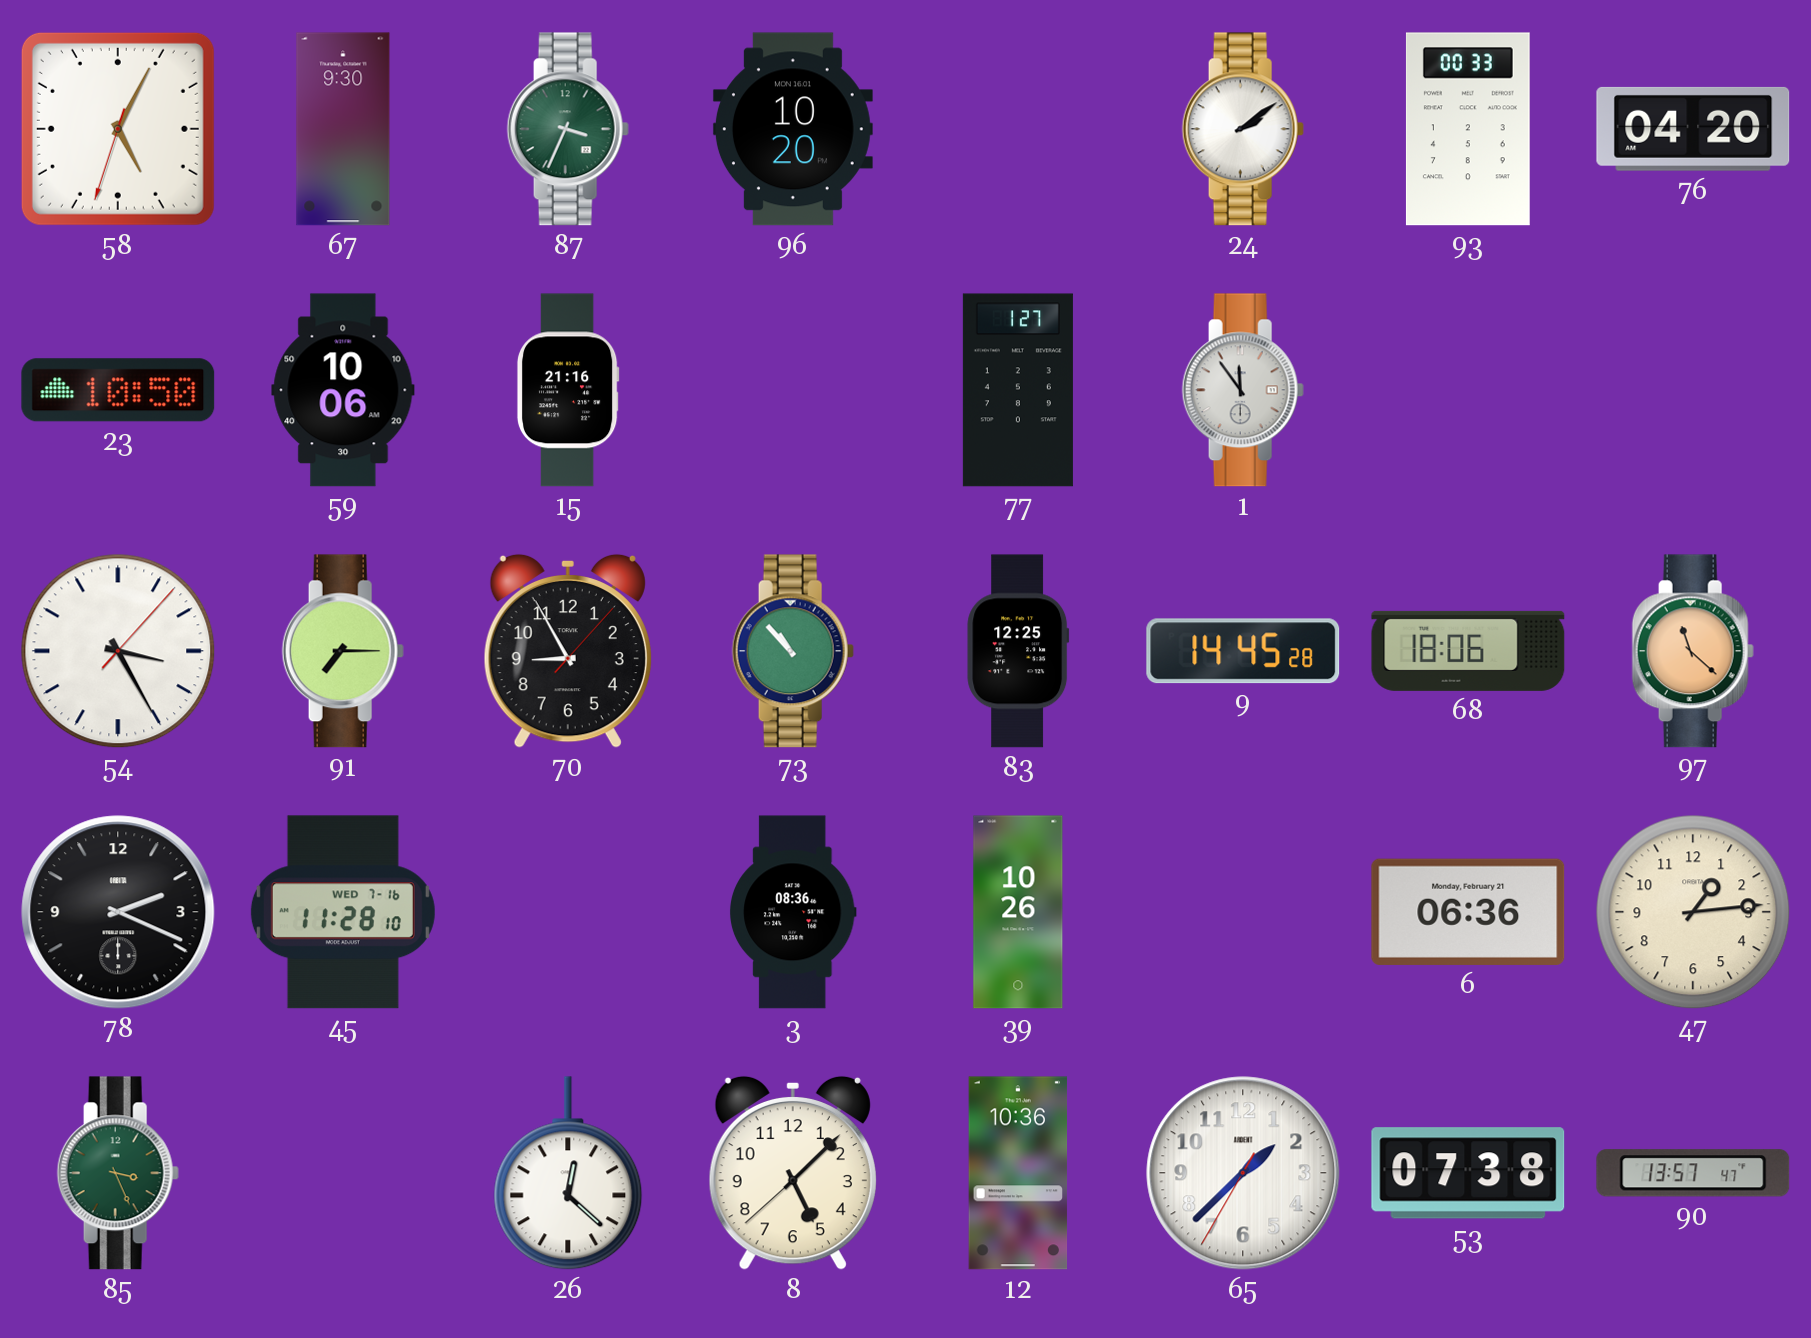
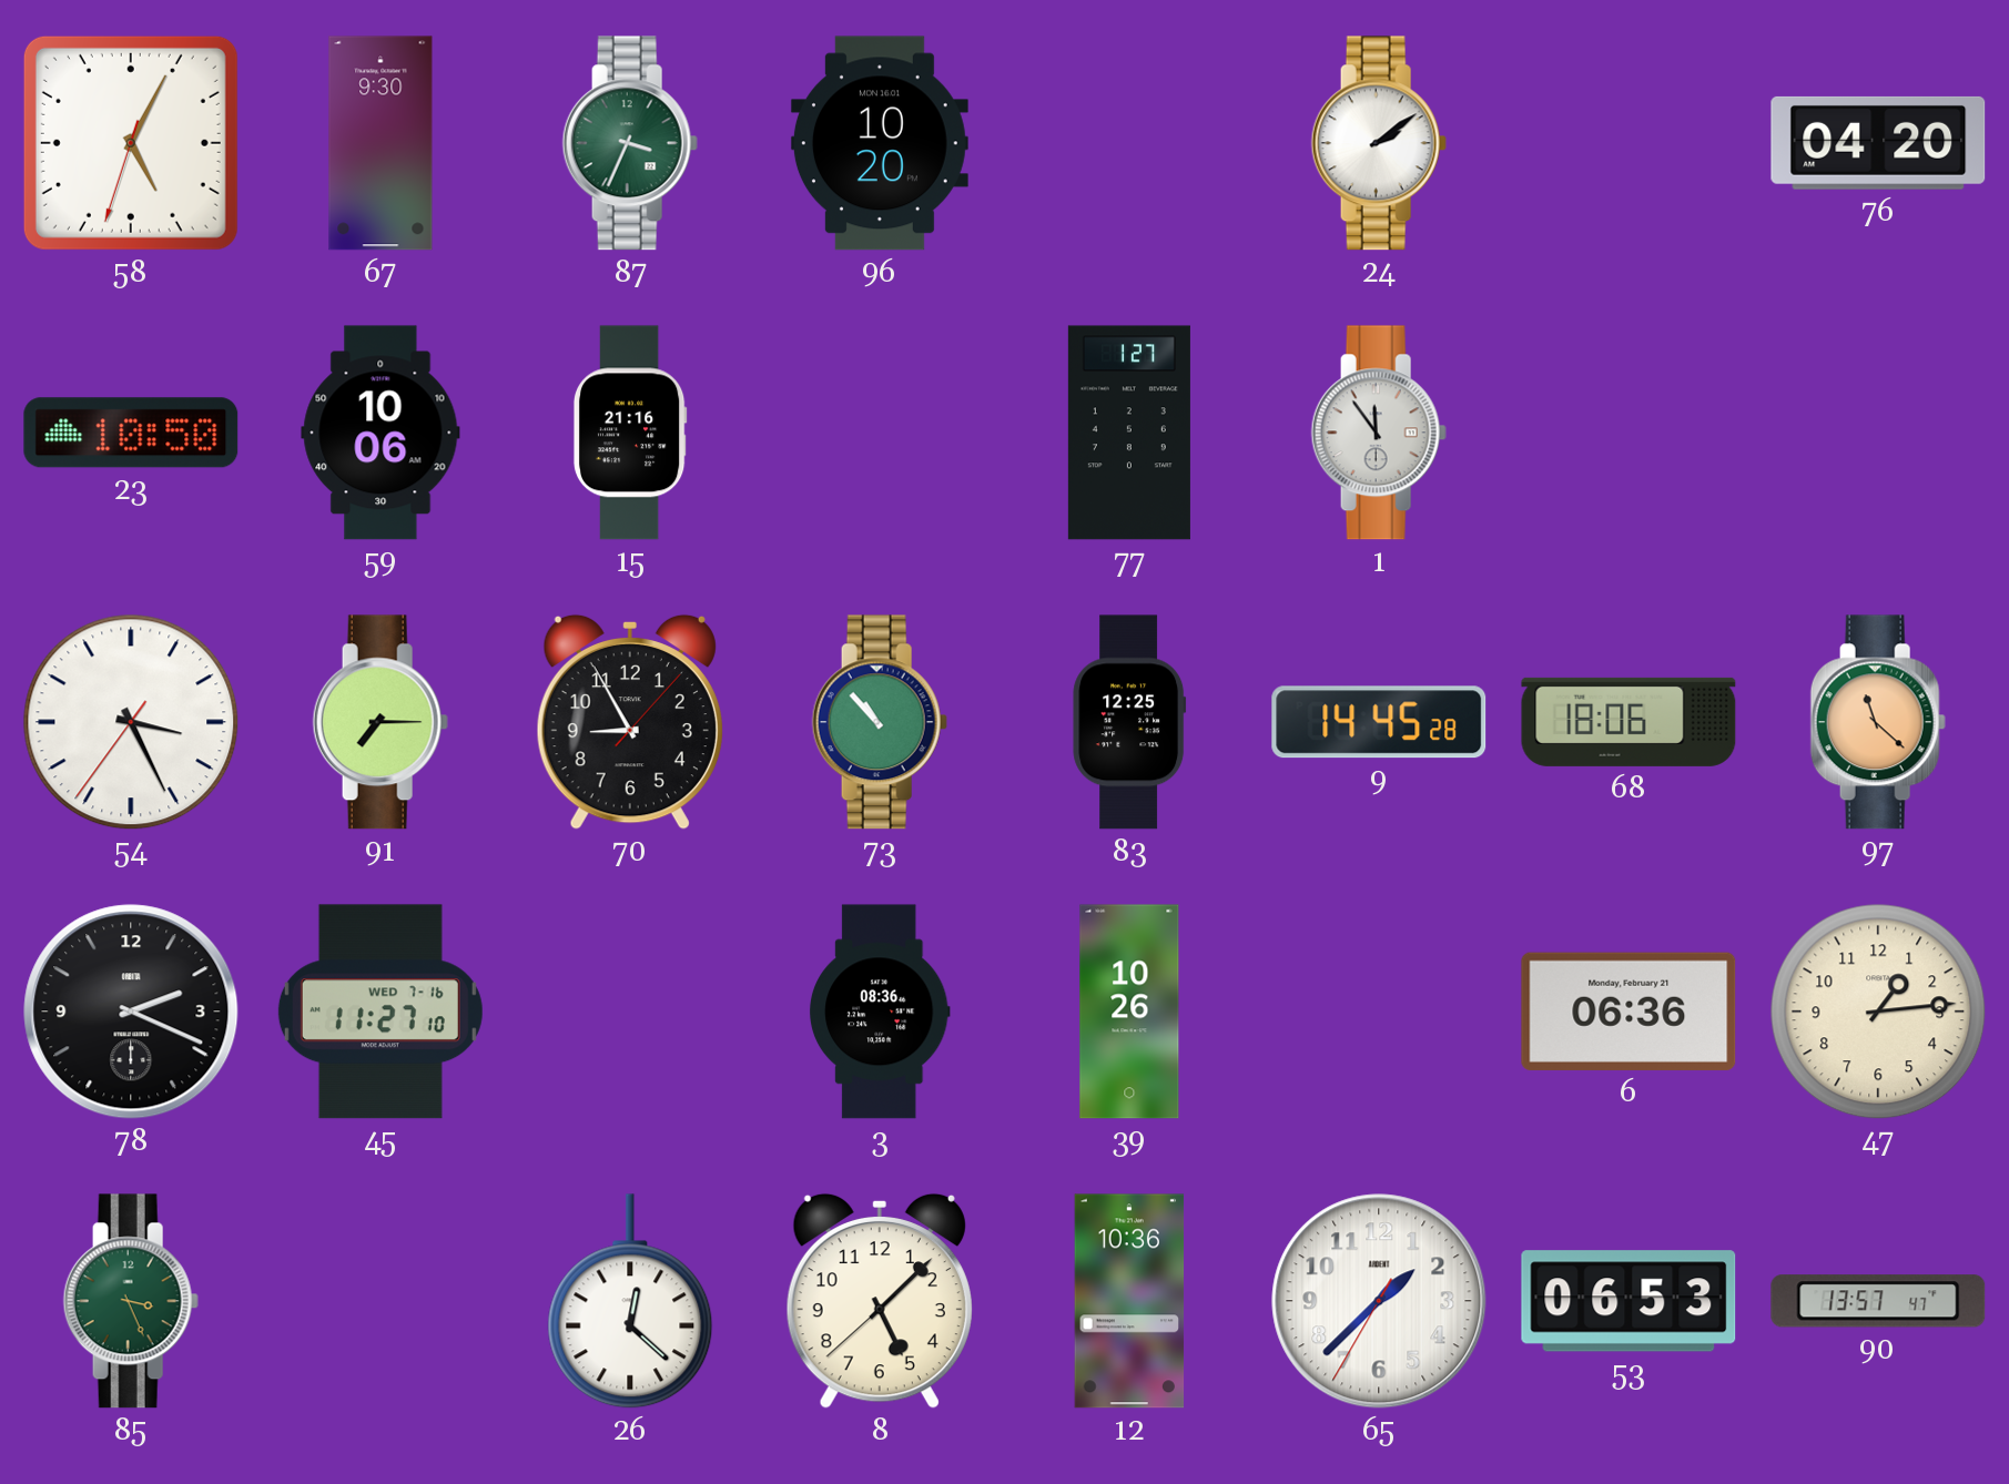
93: 00:33 -> none
54: 3:25:07 -> 3:25:36
45: 11:28 -> 11:27
53: 07:38 -> 06:53
